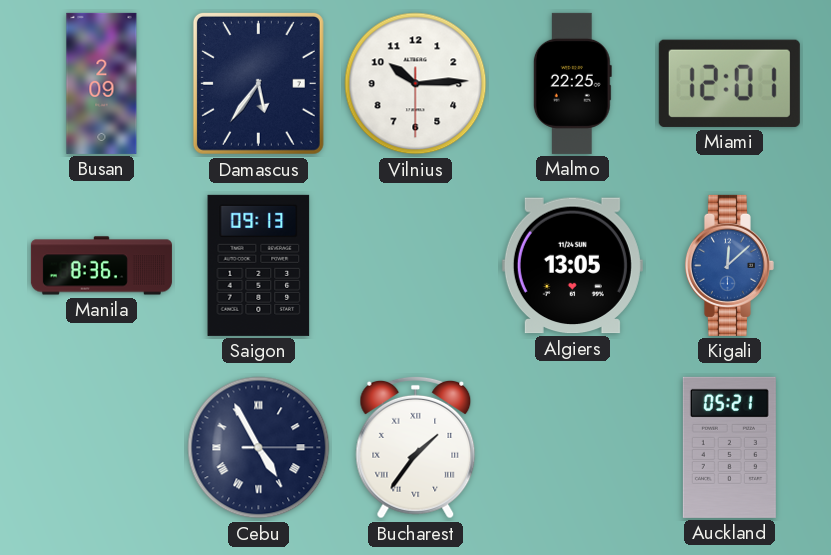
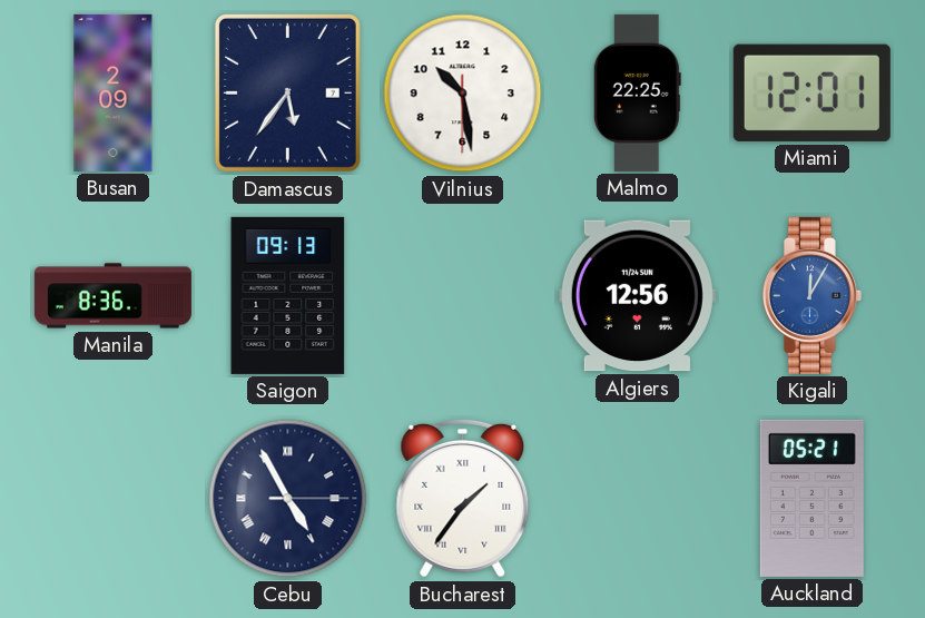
Vilnius: 10:14 -> 10:28
Algiers: 13:05 -> 12:56
Kigali: 12:08 -> 12:05
